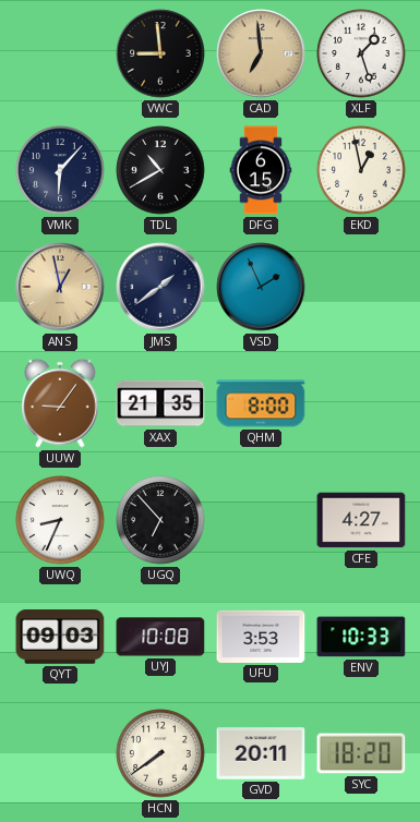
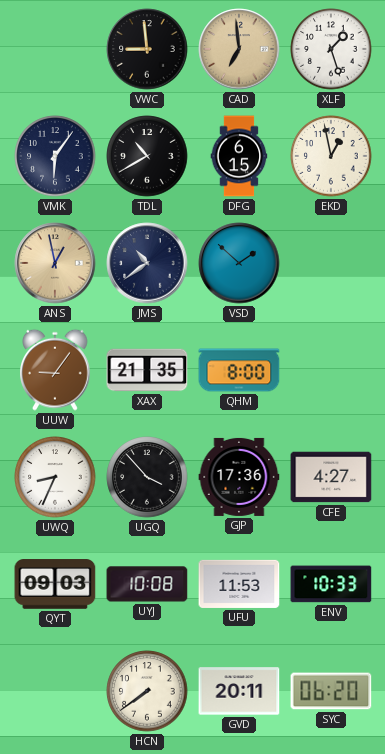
VMK: 6:07 -> 6:06
JMS: 1:39 -> 10:39
VSD: 1:56 -> 1:52
UGQ: 6:53 -> 3:53
GJP: none -> 17:36
UFU: 3:53 -> 11:53
SYC: 18:20 -> 06:20
